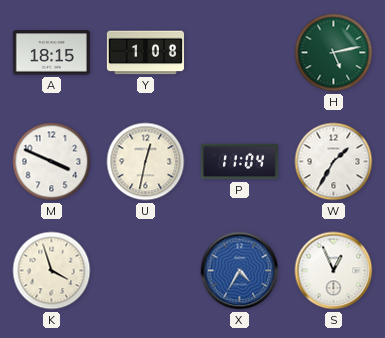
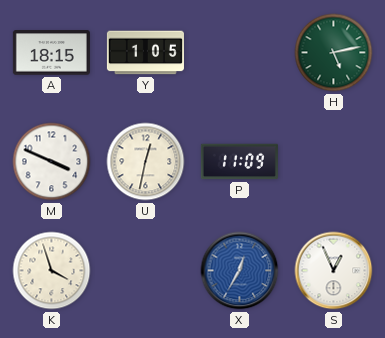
Y: 1:08 -> 1:05
P: 11:04 -> 11:09
W: 1:35 -> none
X: 4:35 -> 12:35
